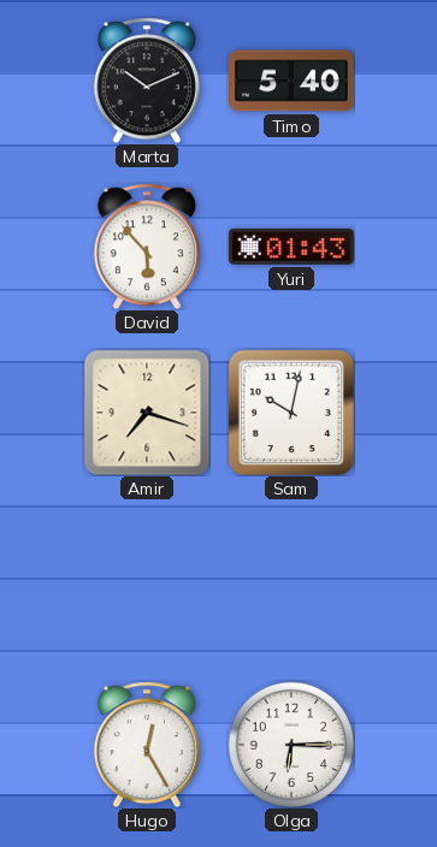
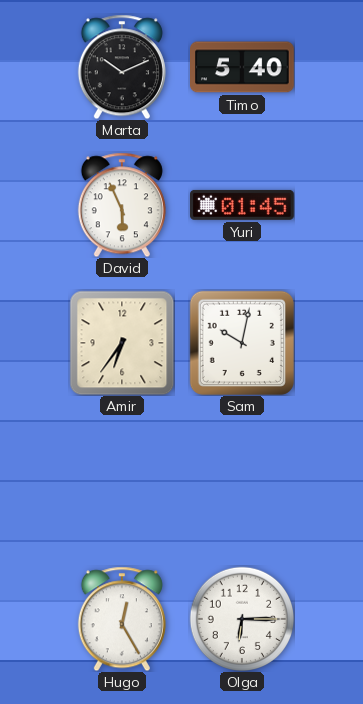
David: 5:53 -> 5:56
Yuri: 01:43 -> 01:45
Amir: 7:18 -> 6:36
